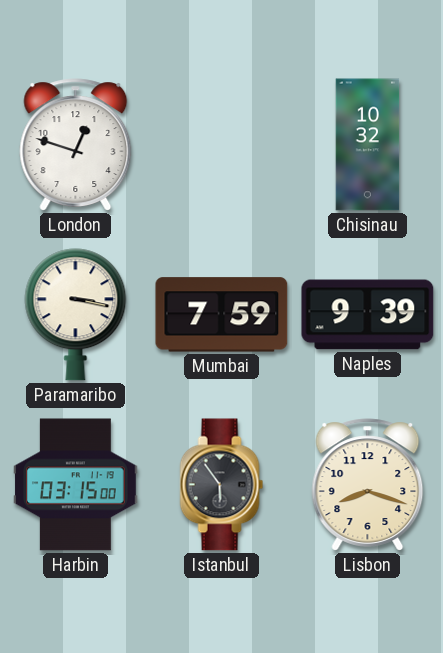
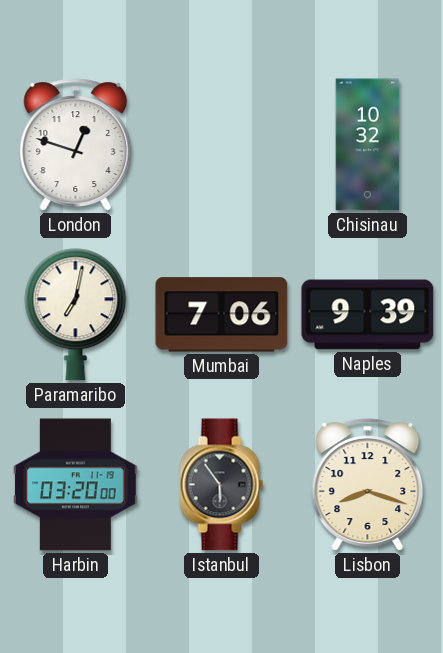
Paramaribo: 3:17 -> 7:02
Mumbai: 7:59 -> 7:06
Harbin: 03:15 -> 03:20
